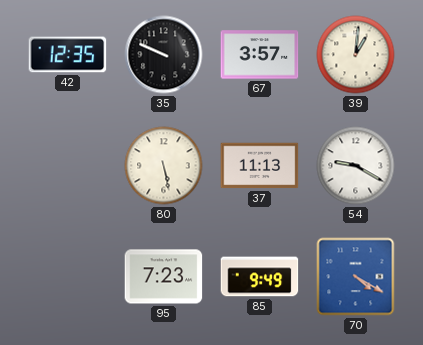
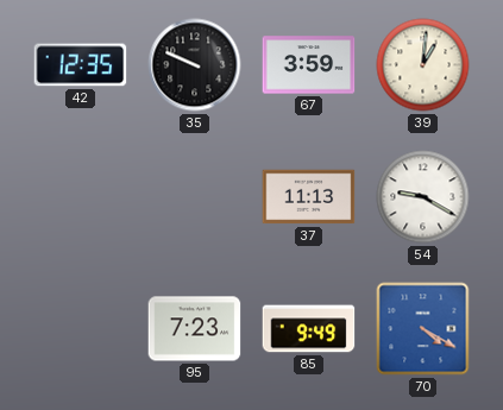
67: 3:57 -> 3:59
80: 5:28 -> none
